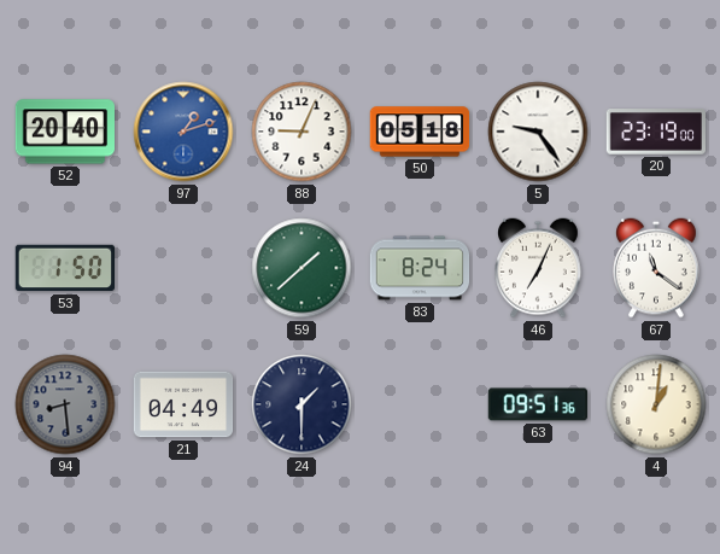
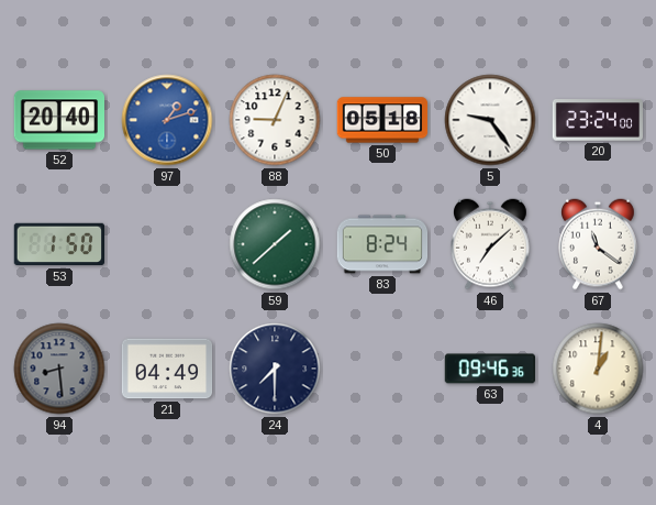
20: 23:19 -> 23:24
46: 7:04 -> 7:08
24: 1:30 -> 7:30
63: 09:51 -> 09:46
